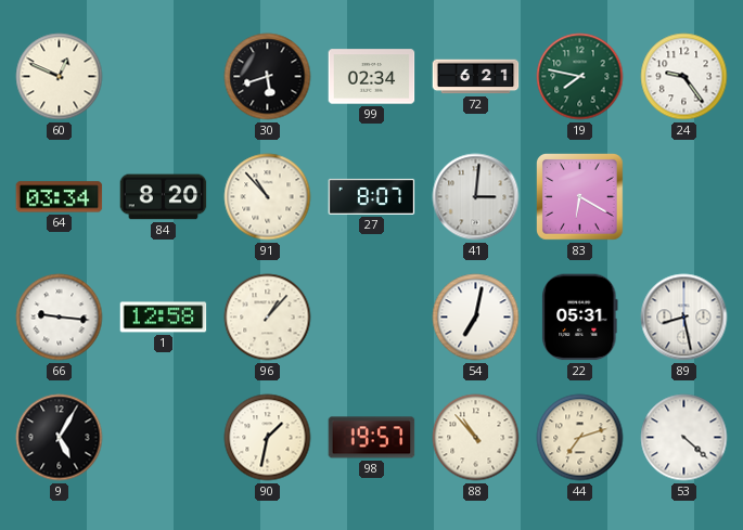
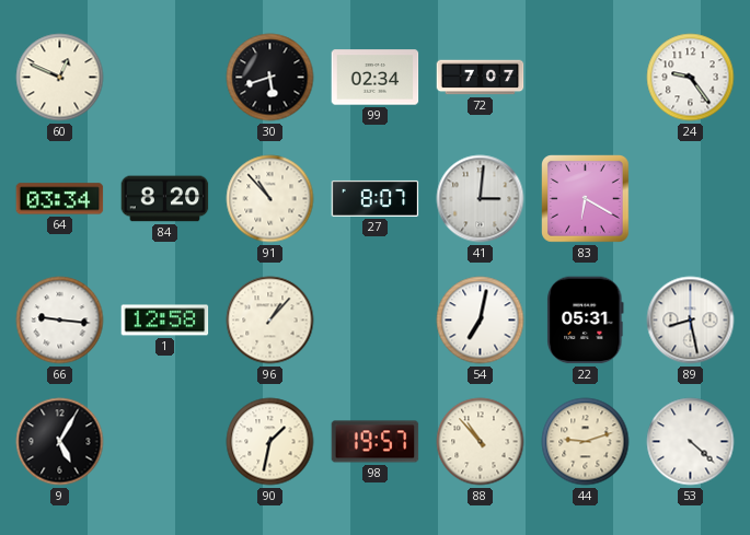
72: 6:21 -> 7:07
19: 7:47 -> none
44: 7:12 -> 9:12
